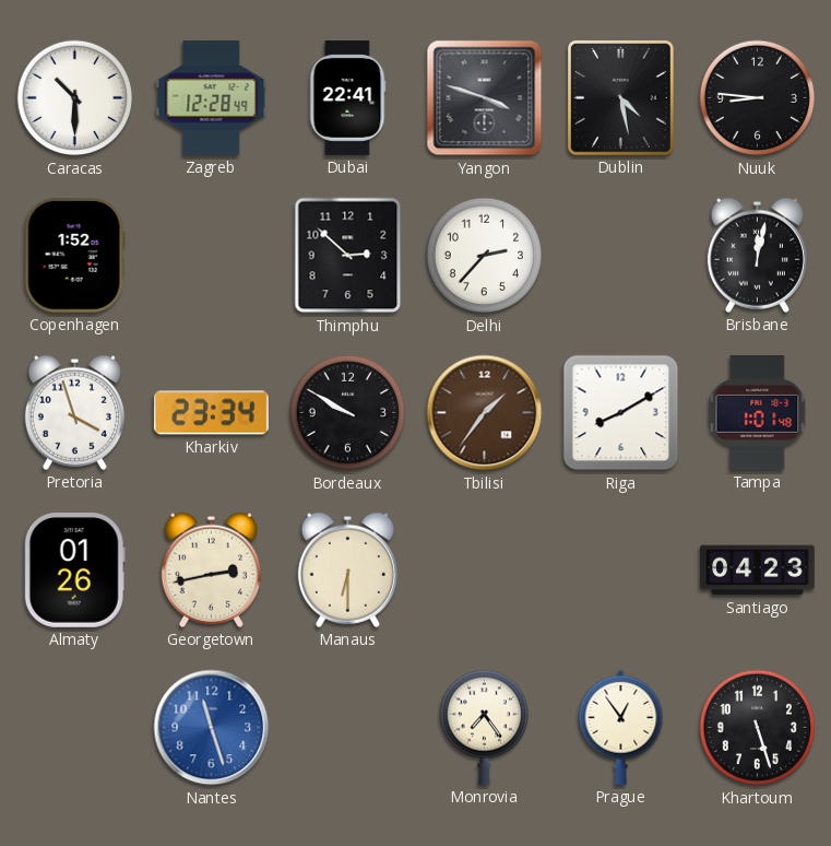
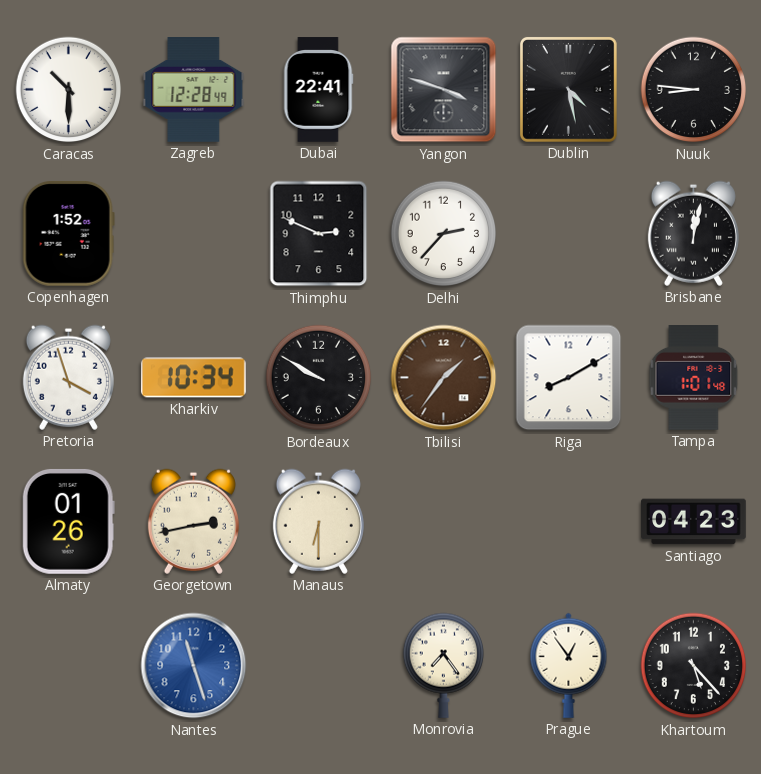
Thimphu: 2:52 -> 2:49
Kharkiv: 23:34 -> 10:34
Khartoum: 5:27 -> 5:23
